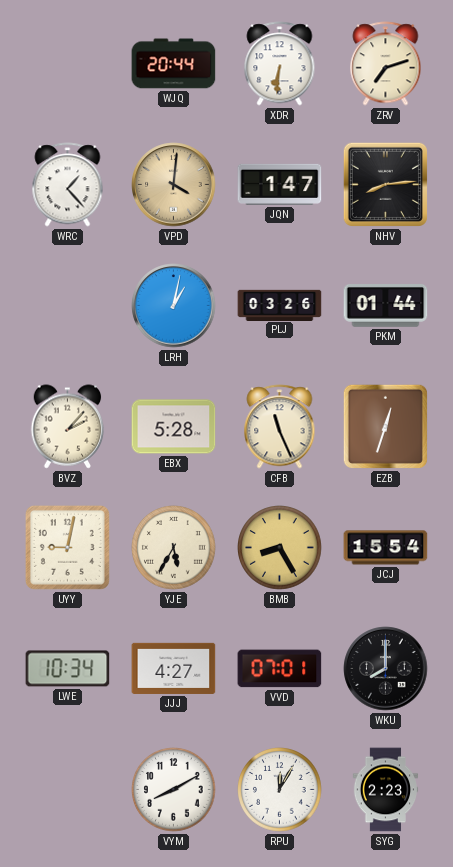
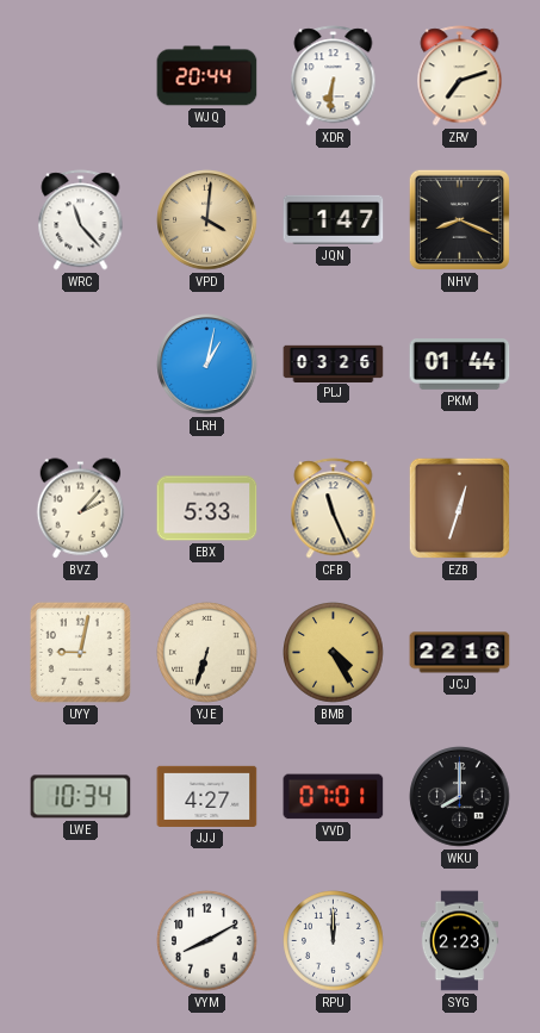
WRC: 1:23 -> 11:23
NHV: 8:14 -> 8:19
EBX: 5:28 -> 5:33
YJE: 5:35 -> 6:33
BMB: 8:25 -> 4:25
JCJ: 15:54 -> 22:16
RPU: 12:05 -> 12:00
